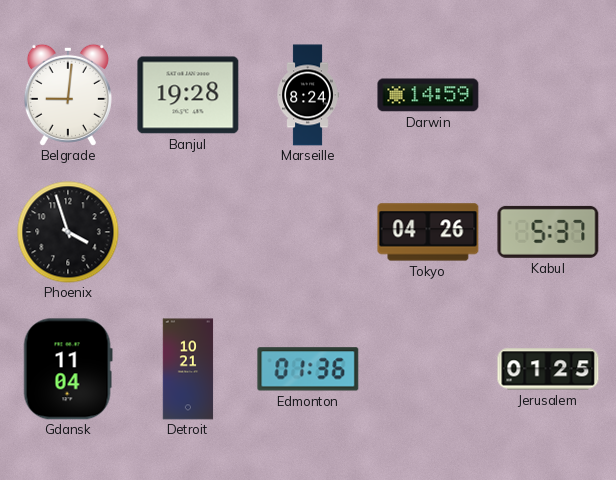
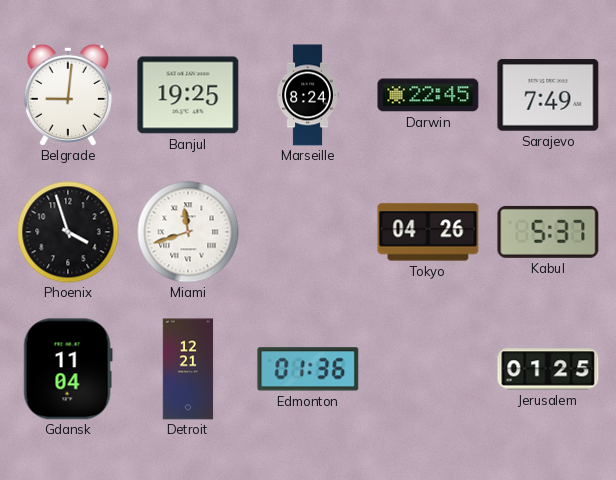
Banjul: 19:28 -> 19:25
Darwin: 14:59 -> 22:45
Sarajevo: none -> 7:49
Miami: none -> 11:42
Detroit: 10:21 -> 12:21
